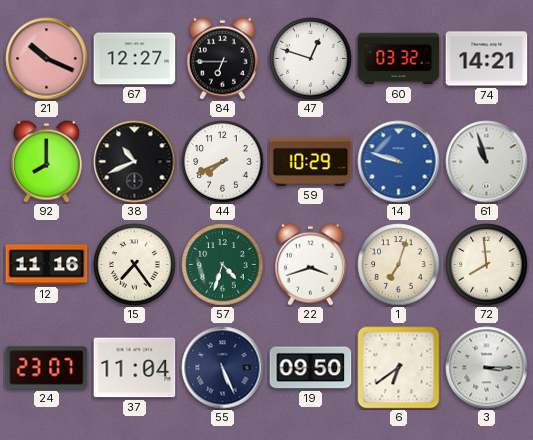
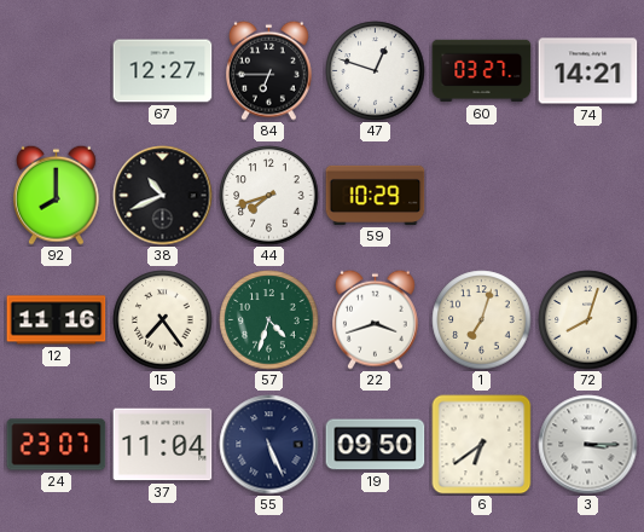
21: 10:19 -> none
60: 03:32 -> 03:27
44: 7:41 -> 7:42
14: 9:48 -> none
61: 10:57 -> none
72: 7:59 -> 8:03
